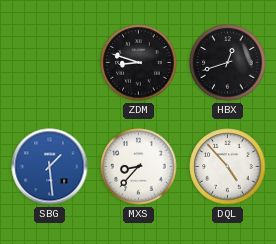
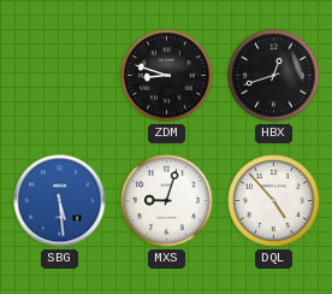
SBG: 1:29 -> 5:29
MXS: 8:37 -> 9:03
